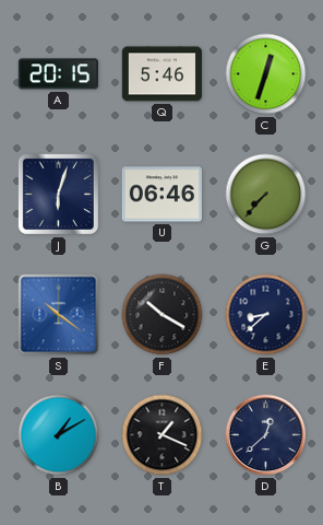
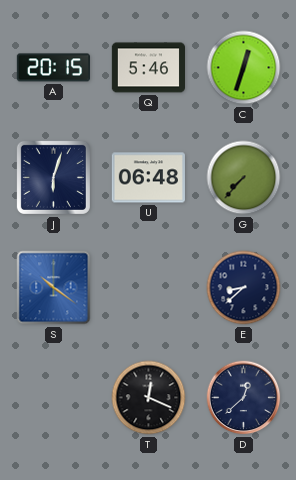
U: 06:46 -> 06:48
F: 10:20 -> none
B: 1:10 -> none
T: 1:19 -> 12:19
